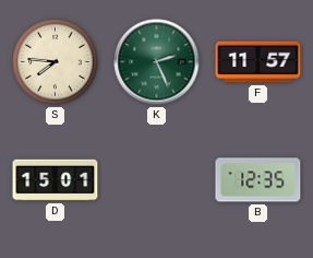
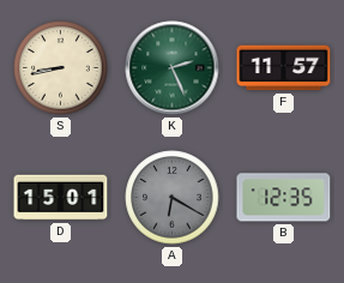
S: 7:46 -> 8:43
A: none -> 6:20
